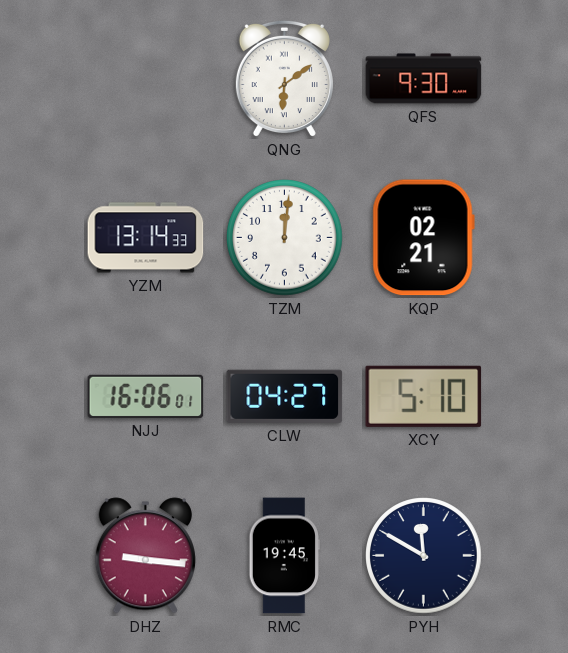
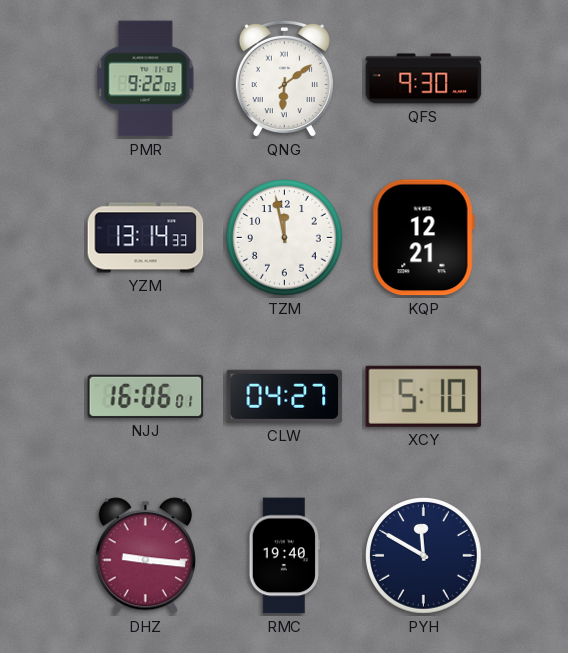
PMR: none -> 9:22
TZM: 12:01 -> 11:58
KQP: 02:21 -> 12:21
RMC: 19:45 -> 19:40
